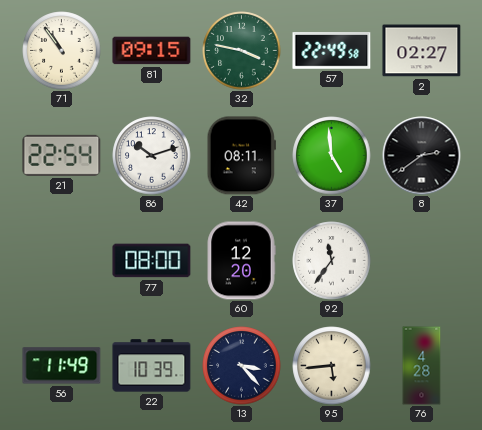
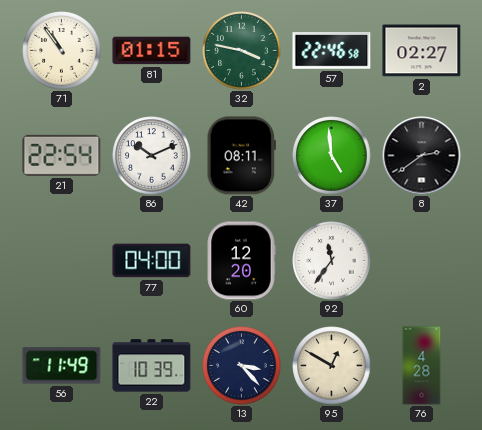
81: 09:15 -> 01:15
57: 22:49 -> 22:46
86: 10:12 -> 10:11
77: 08:00 -> 04:00
95: 5:44 -> 12:50
